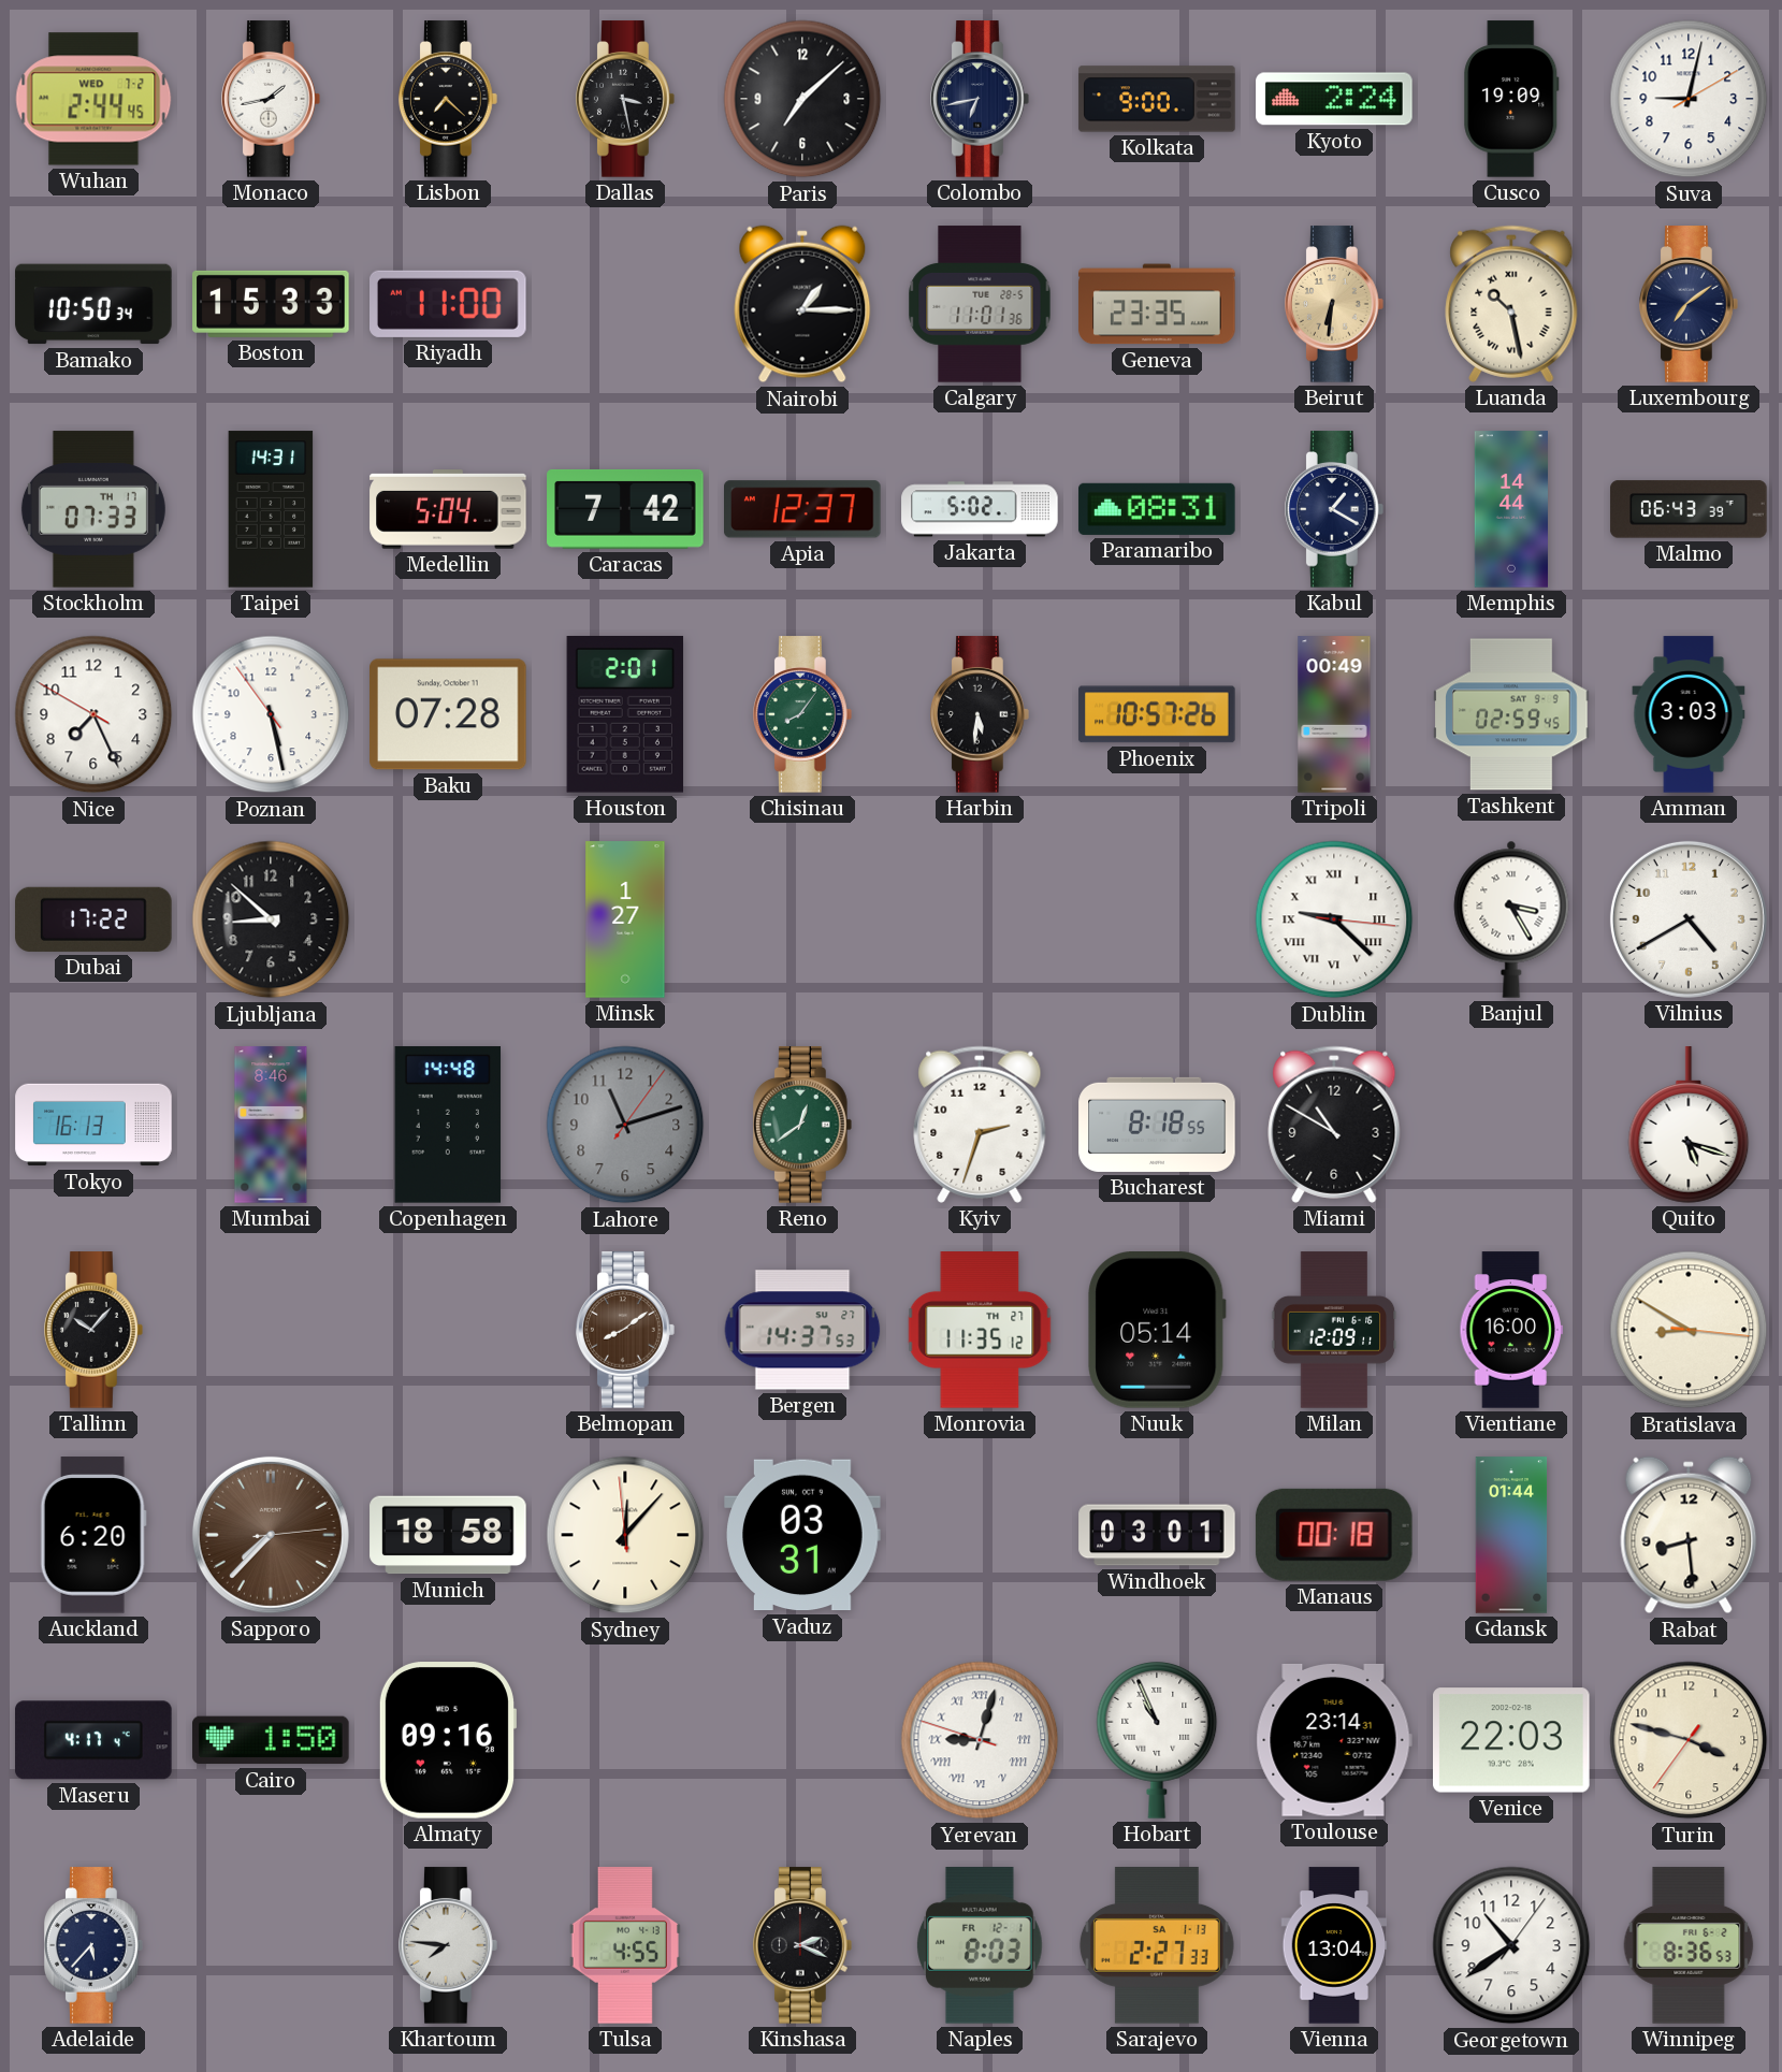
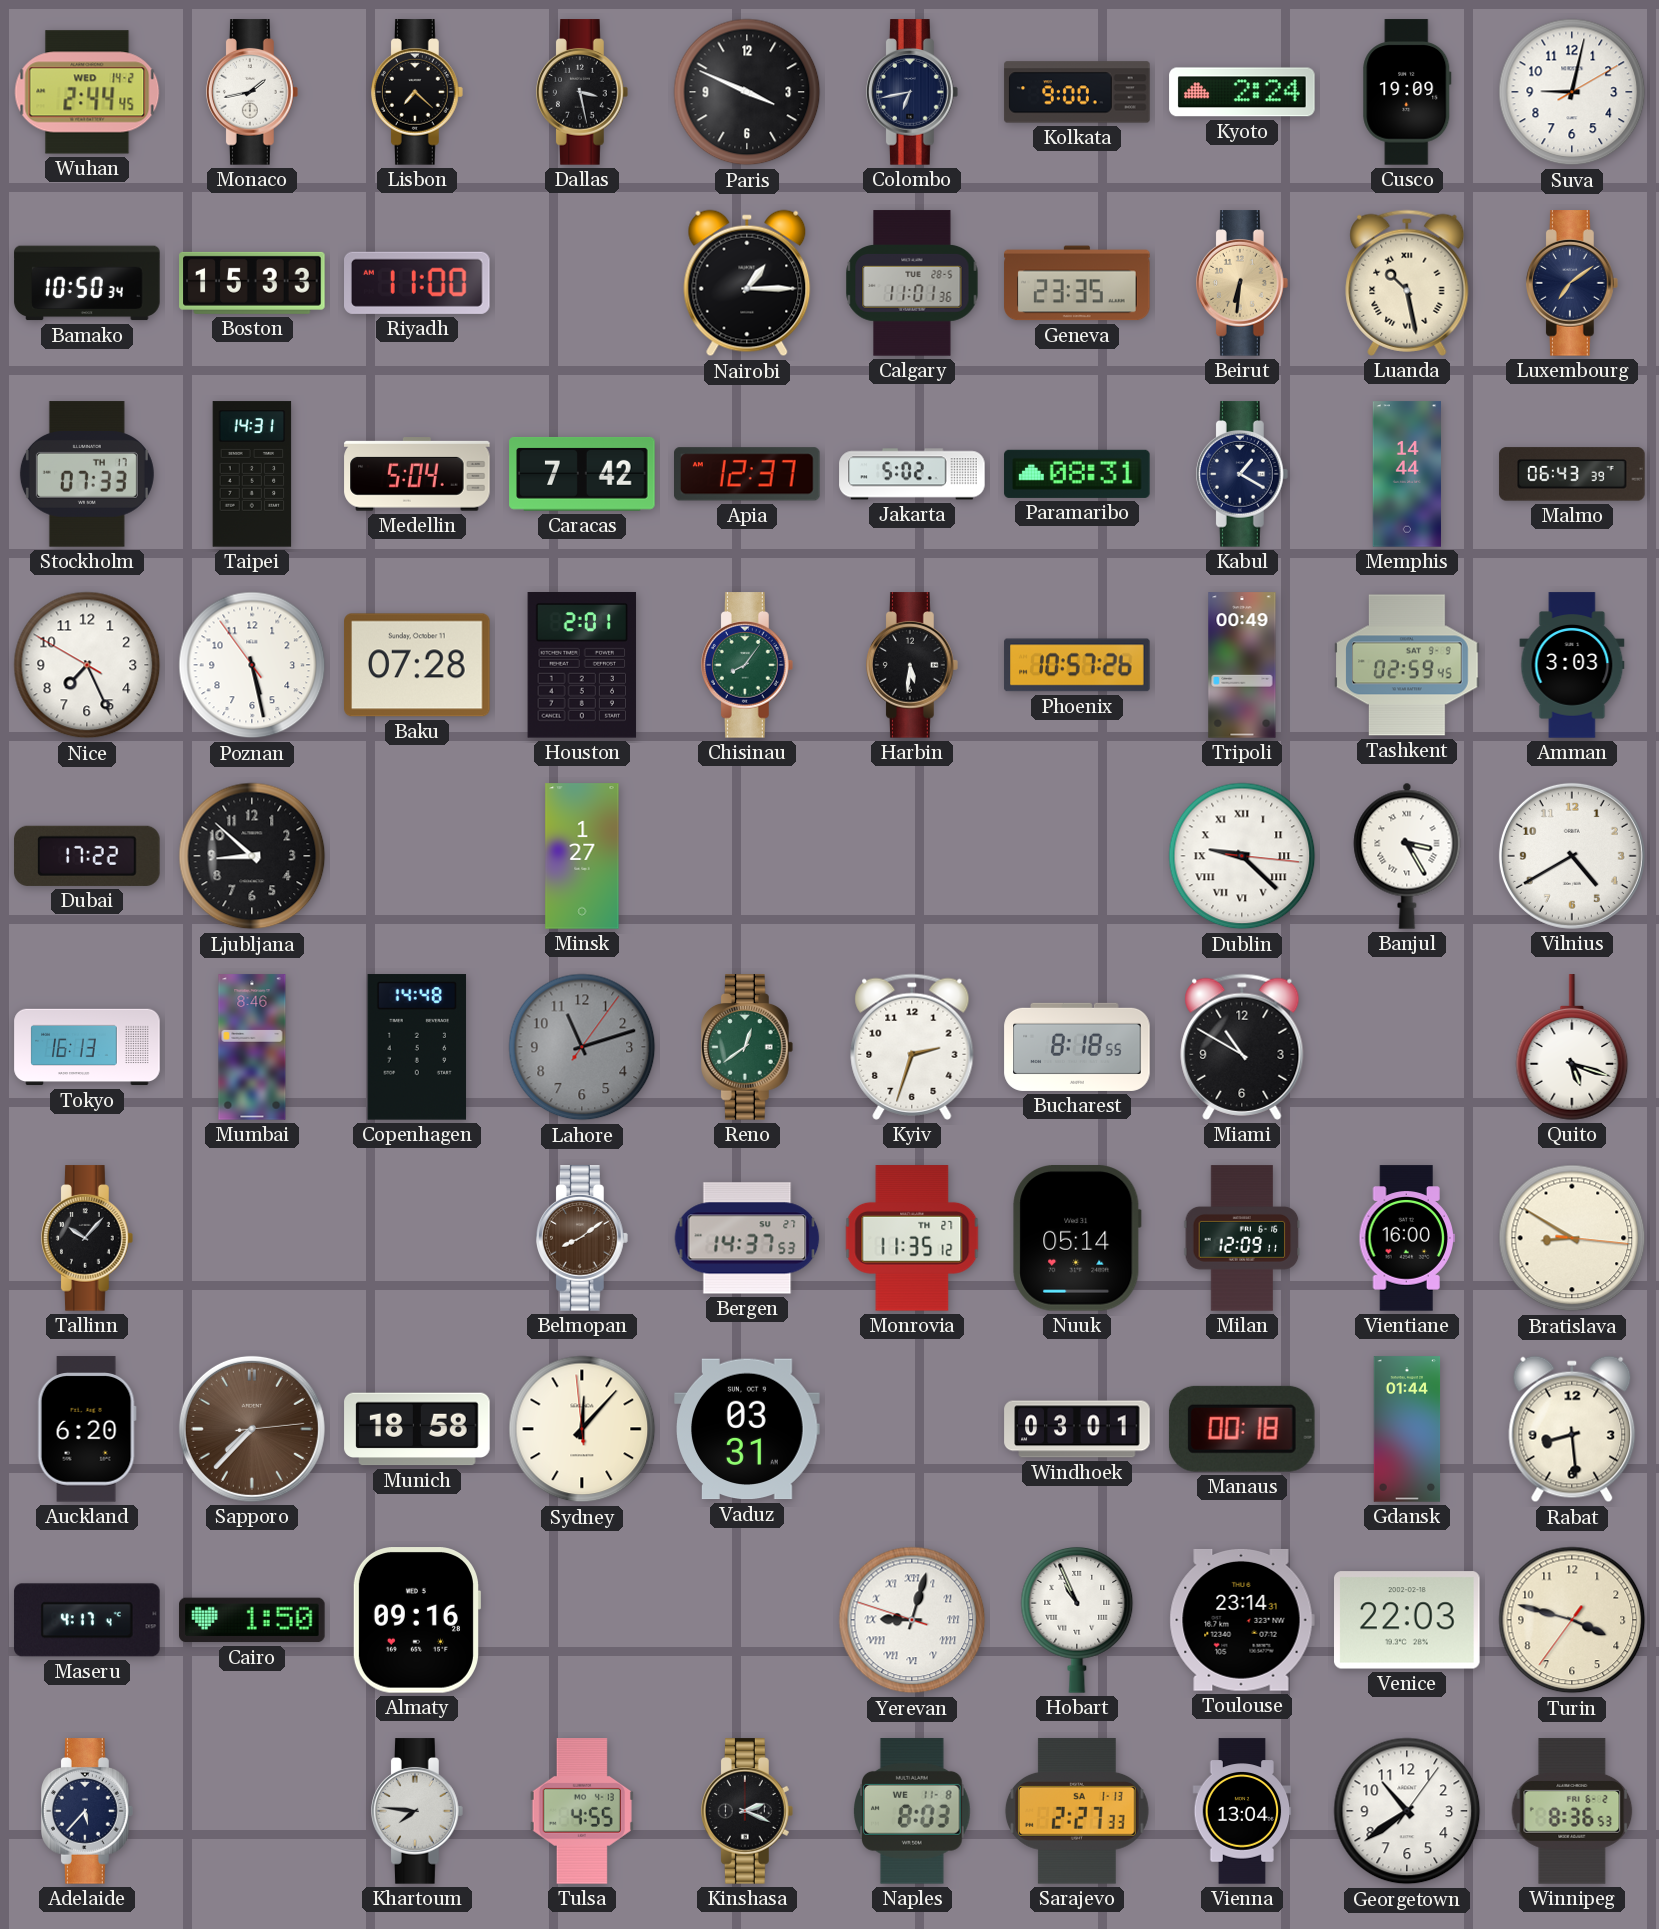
Wuhan date: WED 7-2 -> WED 14-2
Paris: 7:08 -> 3:49
Naples date: FR 12-1 -> WE 11-8
